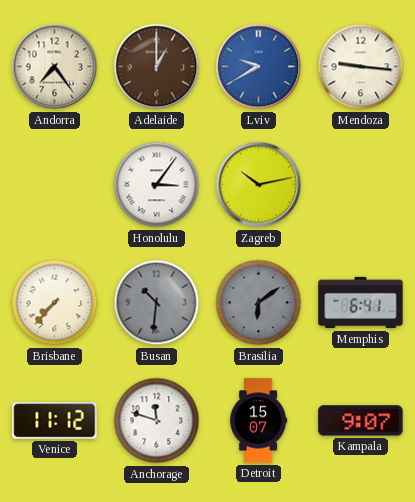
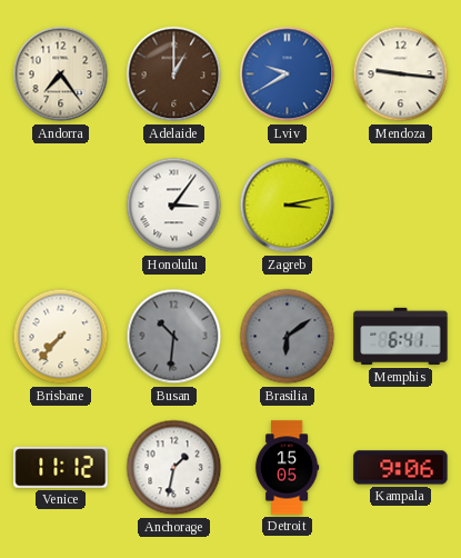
Zagreb: 10:13 -> 3:13
Anchorage: 11:48 -> 1:32
Detroit: 15:07 -> 15:05
Kampala: 9:07 -> 9:06
